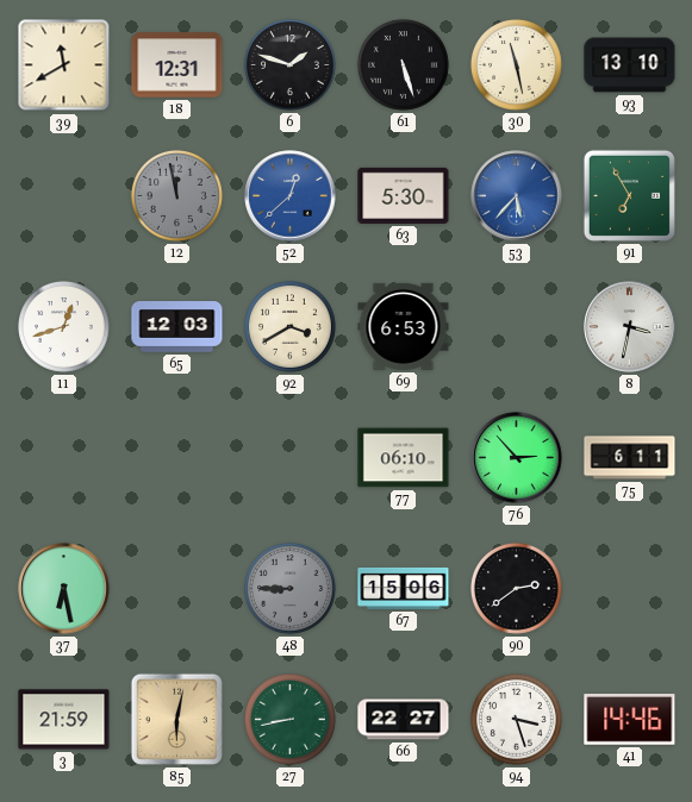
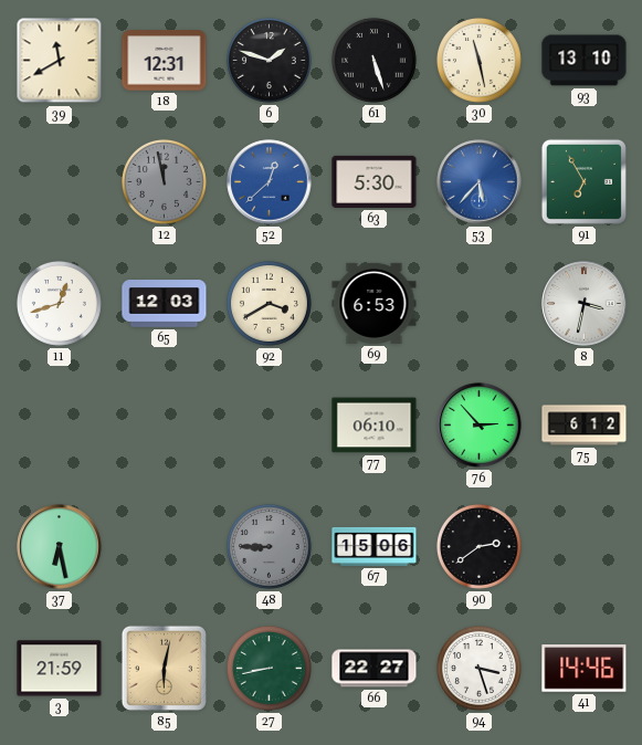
75: 6:11 -> 6:12
